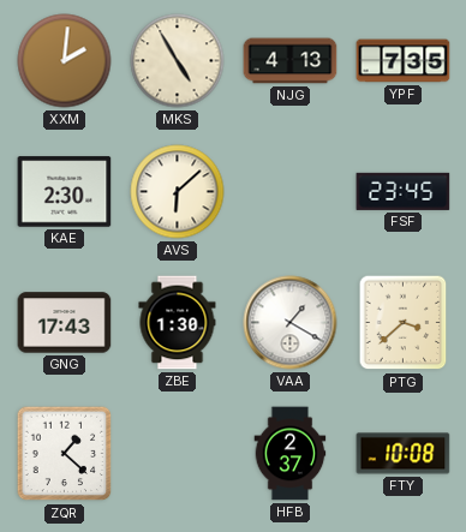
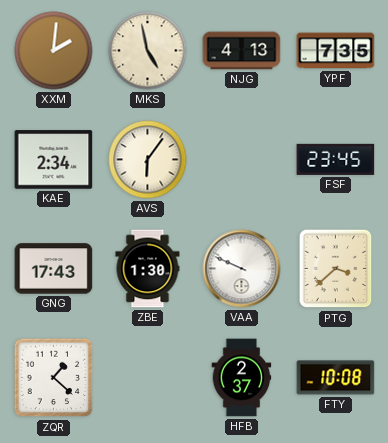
MKS: 4:55 -> 4:58
KAE: 2:30 -> 2:34
AVS: 6:08 -> 6:06
VAA: 1:20 -> 9:49
